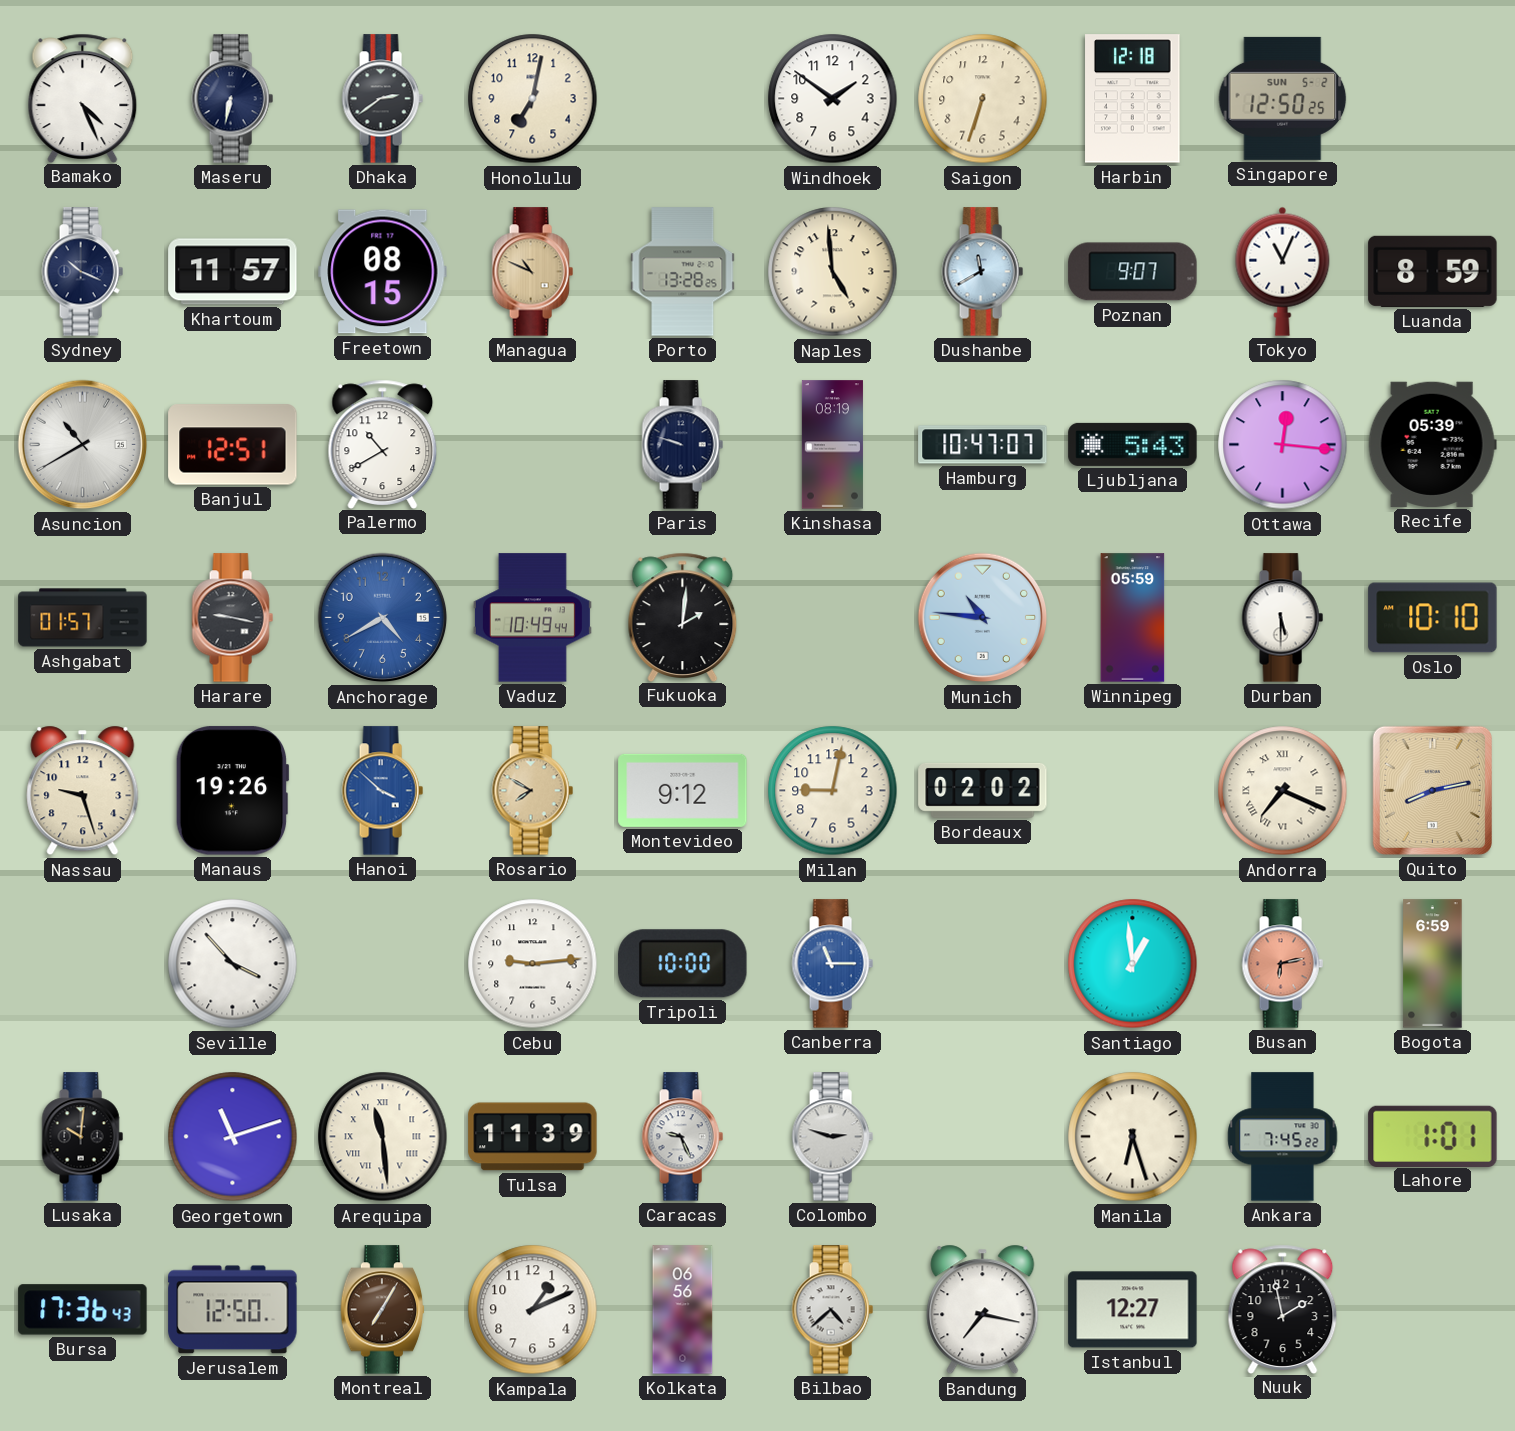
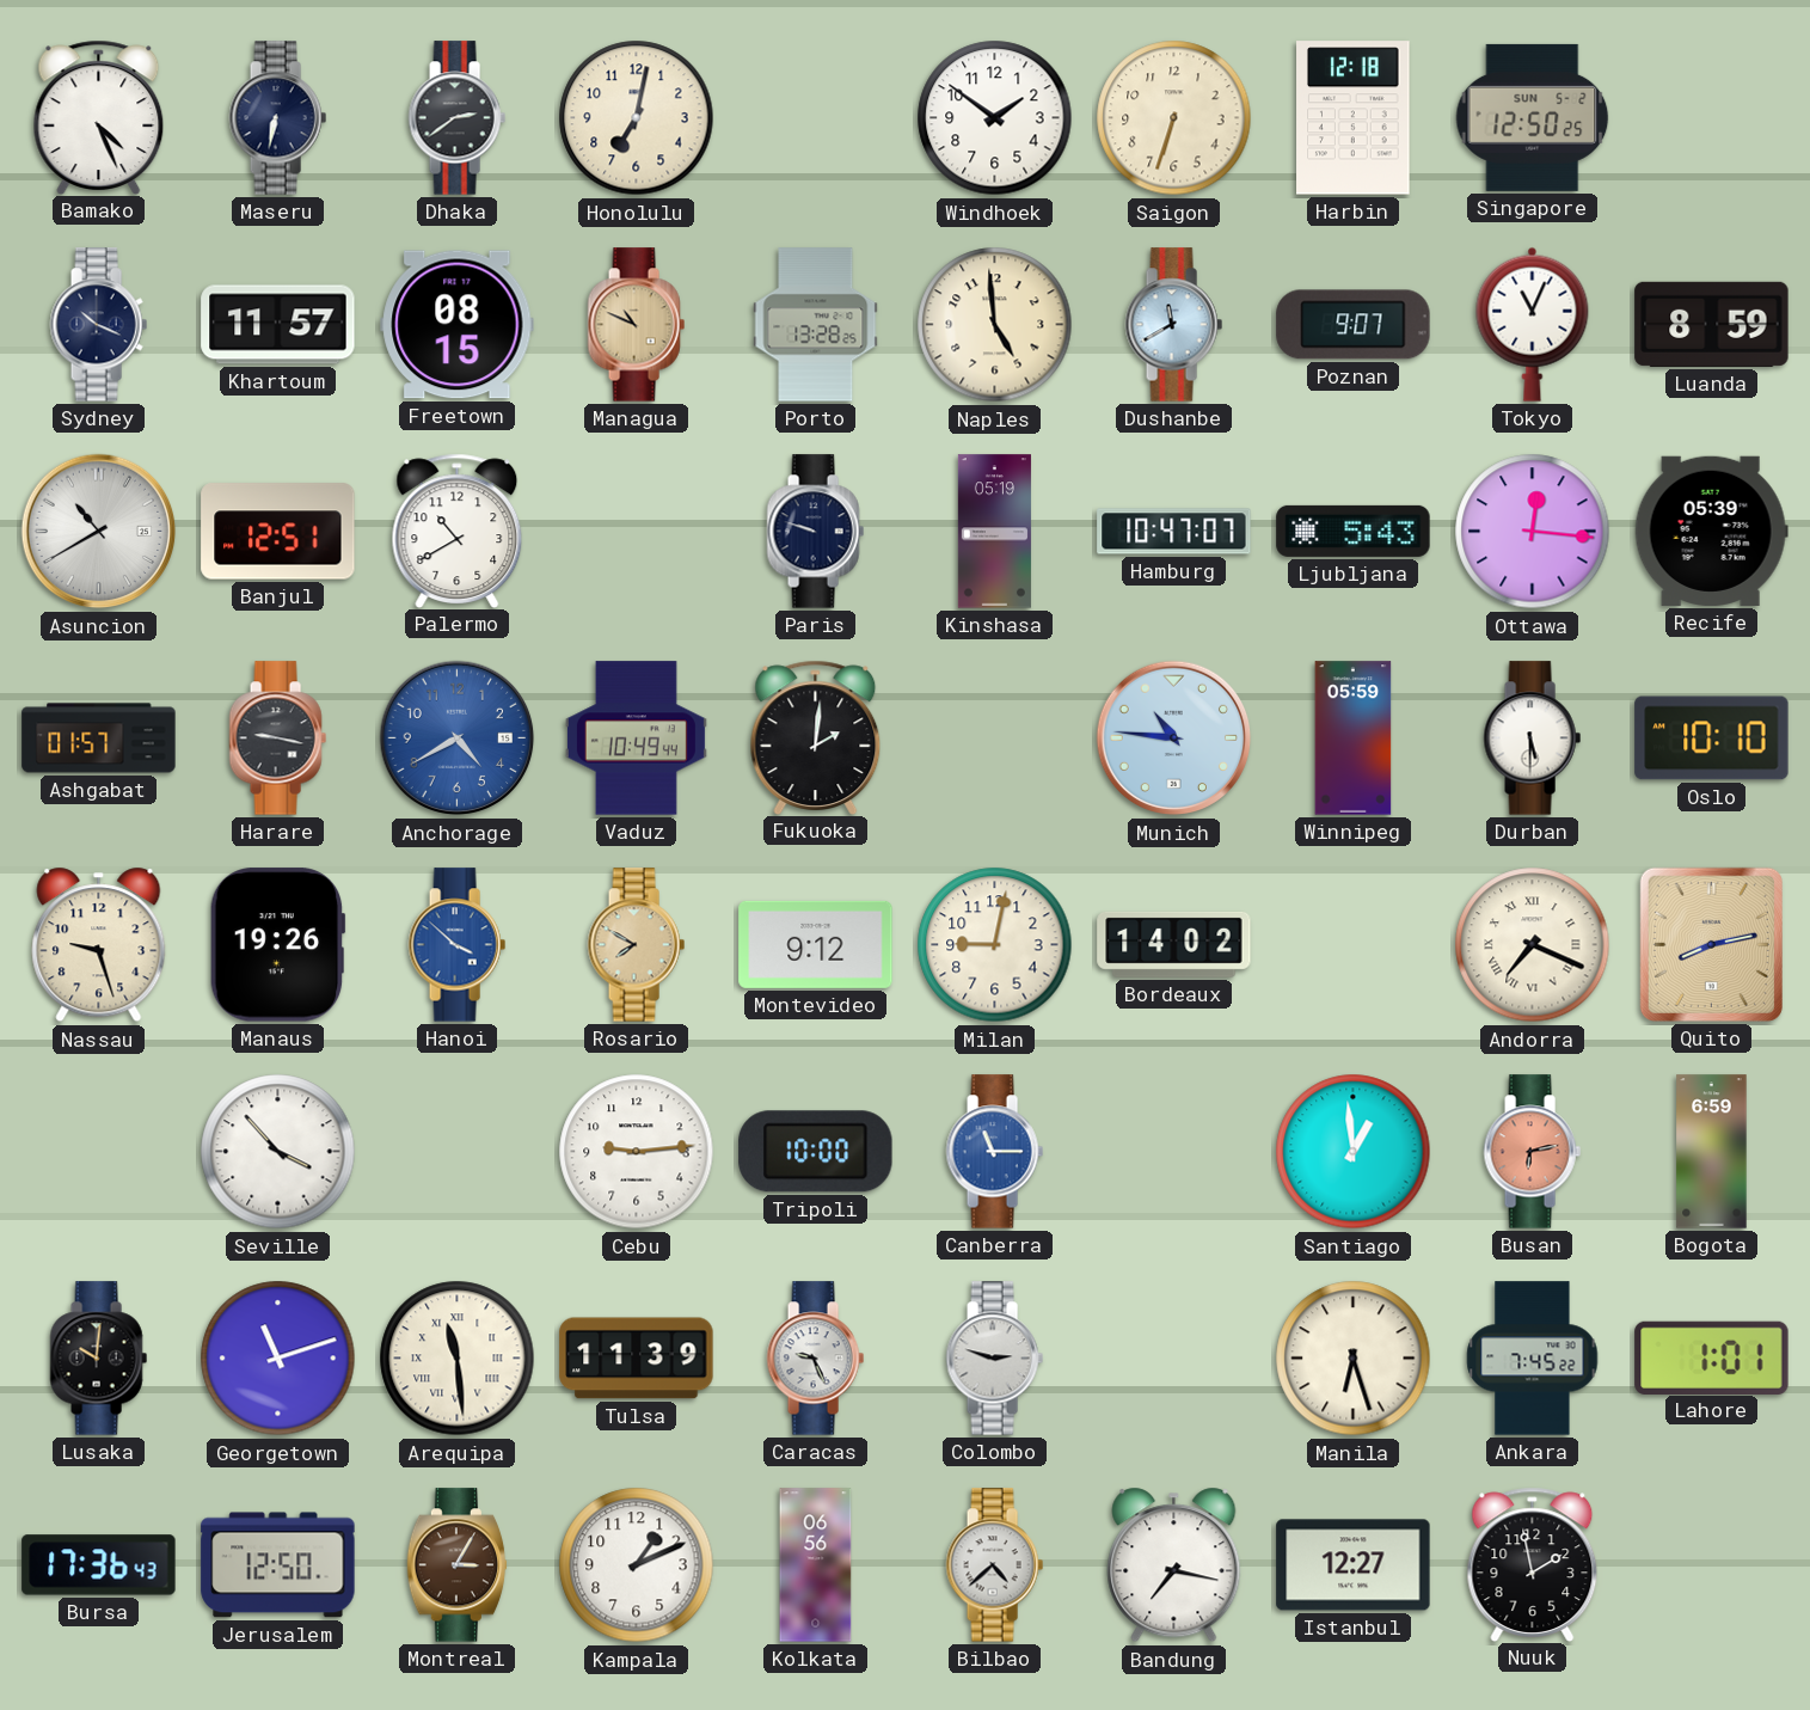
Kinshasa: 08:19 -> 05:19
Bordeaux: 02:02 -> 14:02
Montreal: 7:05 -> 3:05
